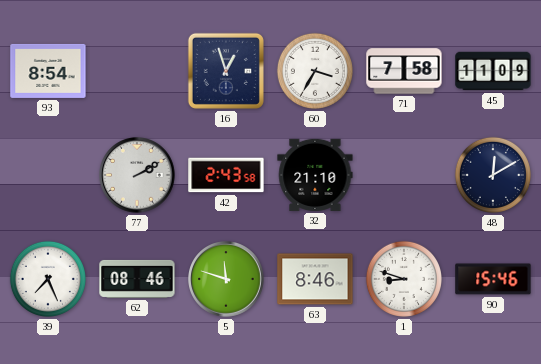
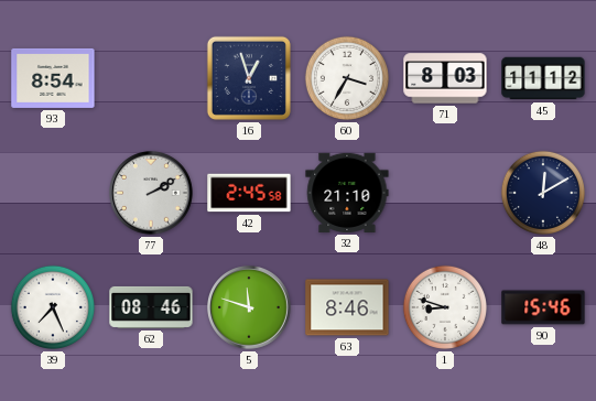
71: 7:58 -> 8:03
45: 11:09 -> 11:12
42: 2:43 -> 2:45
